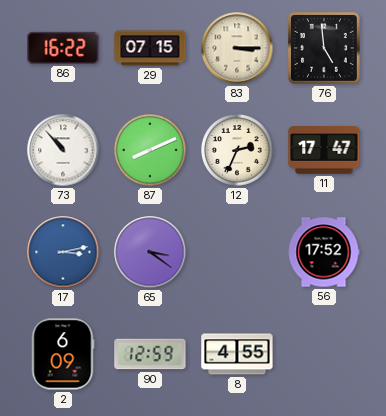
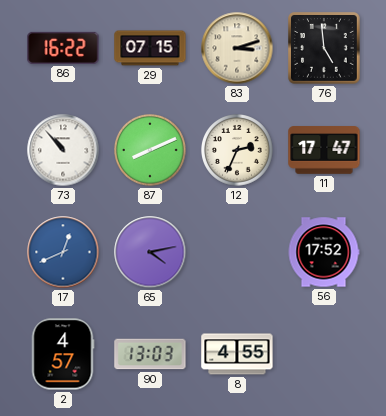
83: 3:15 -> 3:12
17: 3:13 -> 12:41
65: 3:21 -> 4:13
2: 6:09 -> 4:57
90: 12:59 -> 13:03
